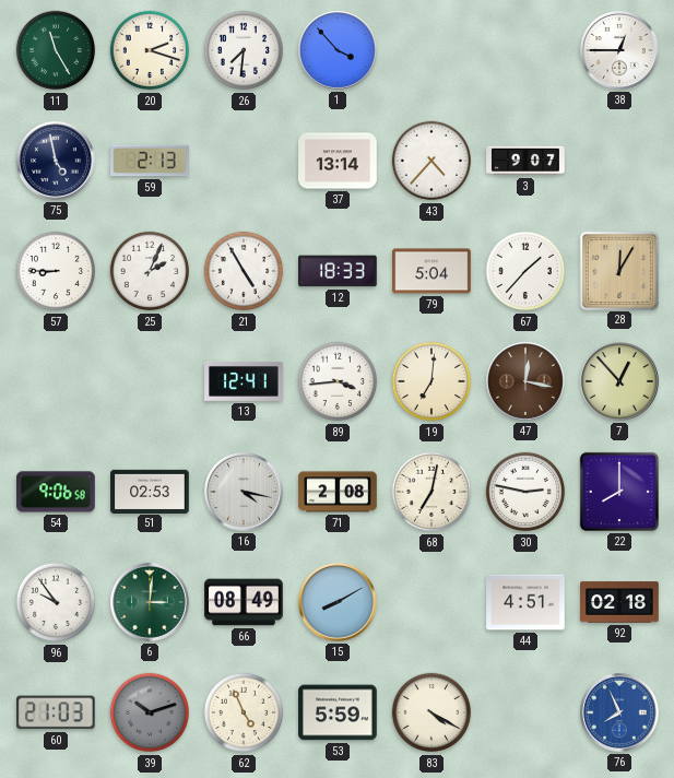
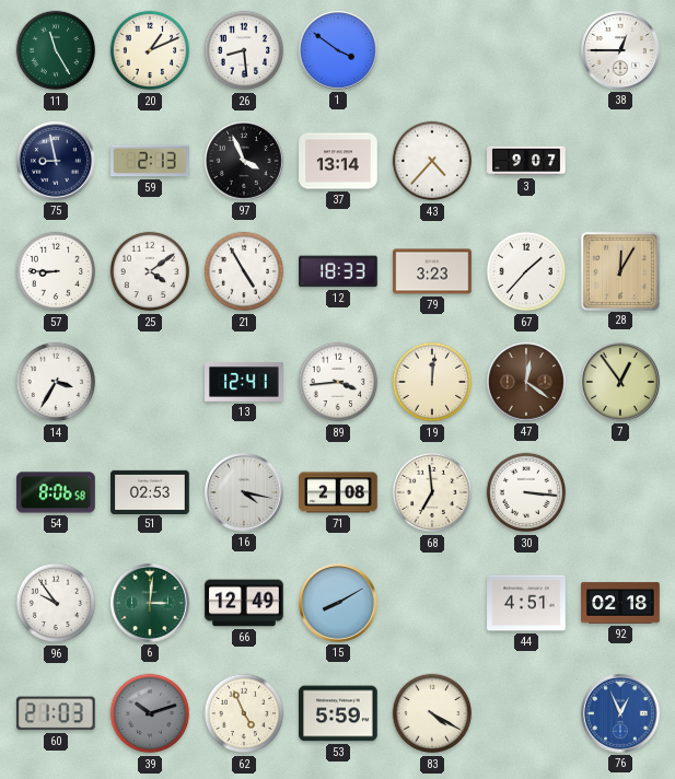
20: 2:18 -> 1:11
26: 7:31 -> 8:29
1: 3:53 -> 3:51
75: 4:58 -> 8:58
97: none -> 3:56
25: 2:04 -> 4:09
79: 5:04 -> 3:23
14: none -> 3:35
19: 7:01 -> 12:01
47: 12:17 -> 12:21
7: 12:53 -> 12:54
54: 9:06 -> 8:06
68: 7:02 -> 6:59
30: 2:47 -> 3:16
22: 8:00 -> none
66: 08:49 -> 12:49
76: 7:56 -> 12:56
